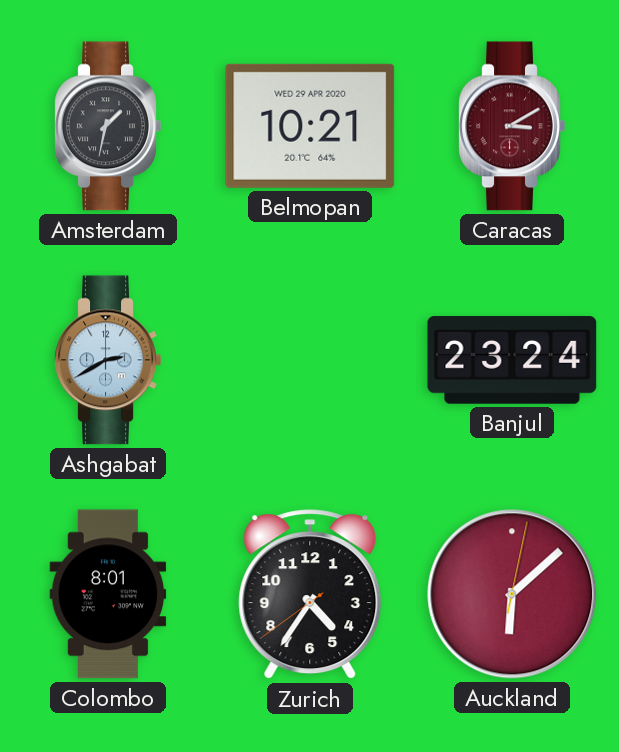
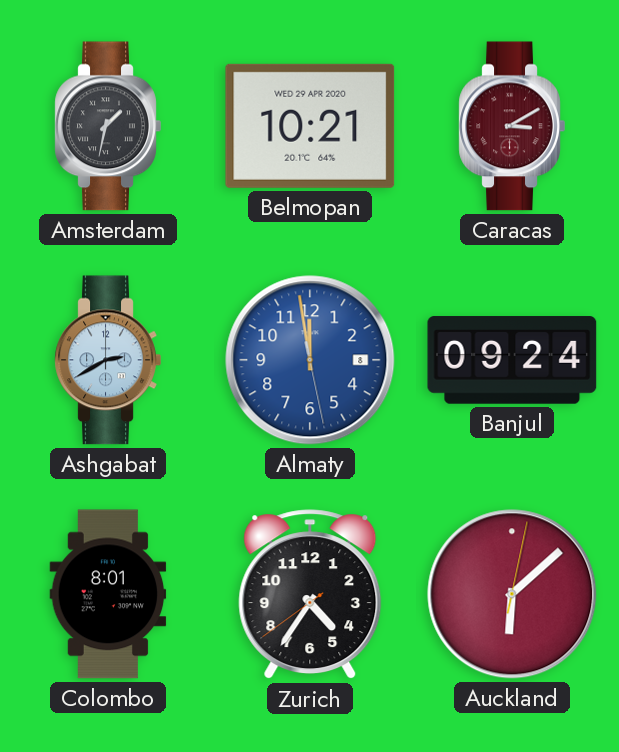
Almaty: none -> 11:58
Banjul: 23:24 -> 09:24
